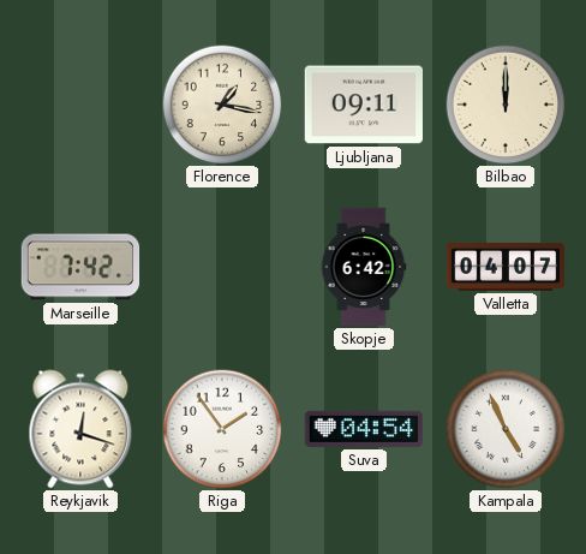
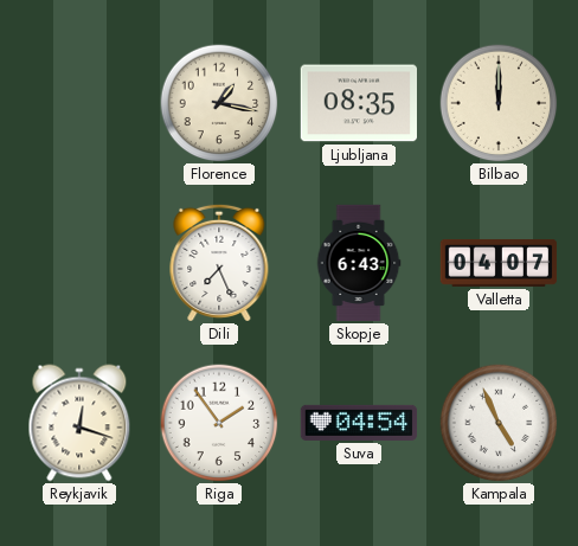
Ljubljana: 09:11 -> 08:35
Marseille: 7:42 -> none
Dili: none -> 7:26
Skopje: 6:42 -> 6:43
